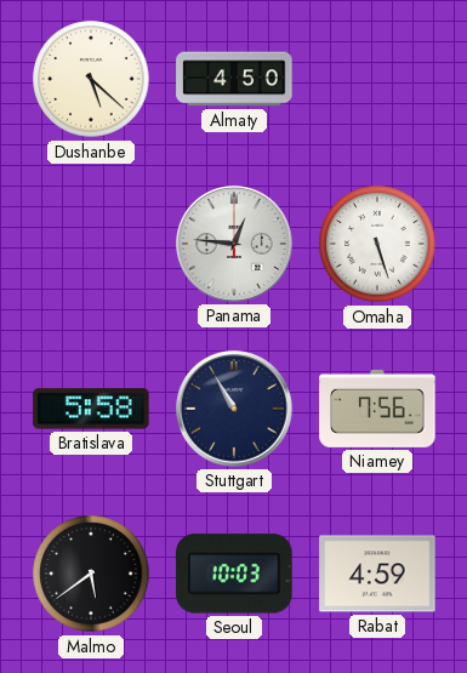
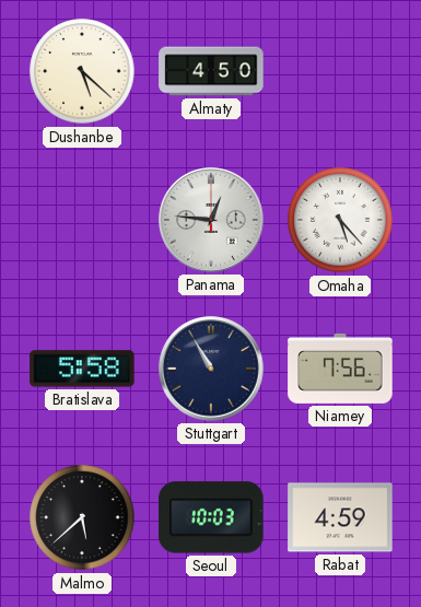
Omaha: 5:27 -> 5:23
Malmo: 5:39 -> 5:38
